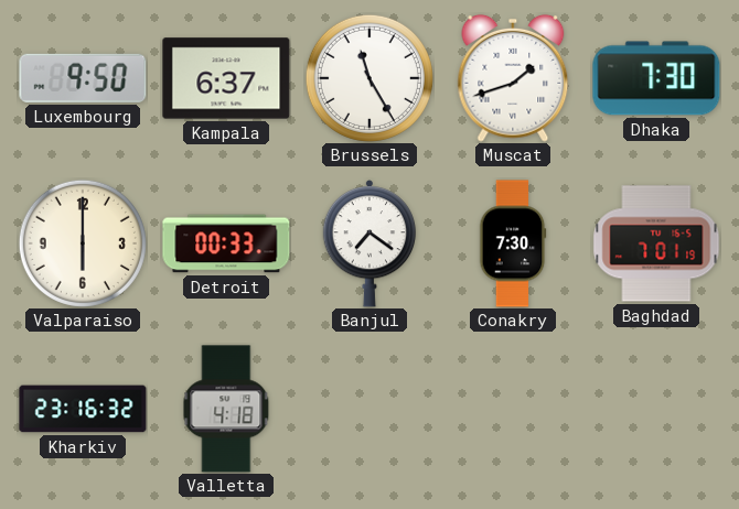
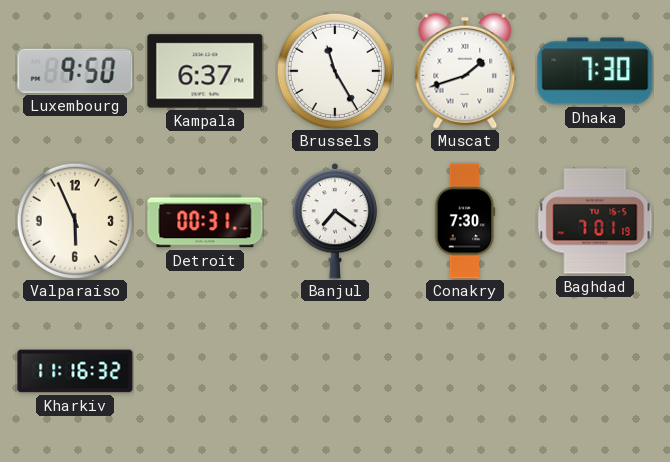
Valparaiso: 6:00 -> 5:56
Detroit: 00:33 -> 00:31
Kharkiv: 23:16 -> 11:16
Valletta: 4:18 -> none
